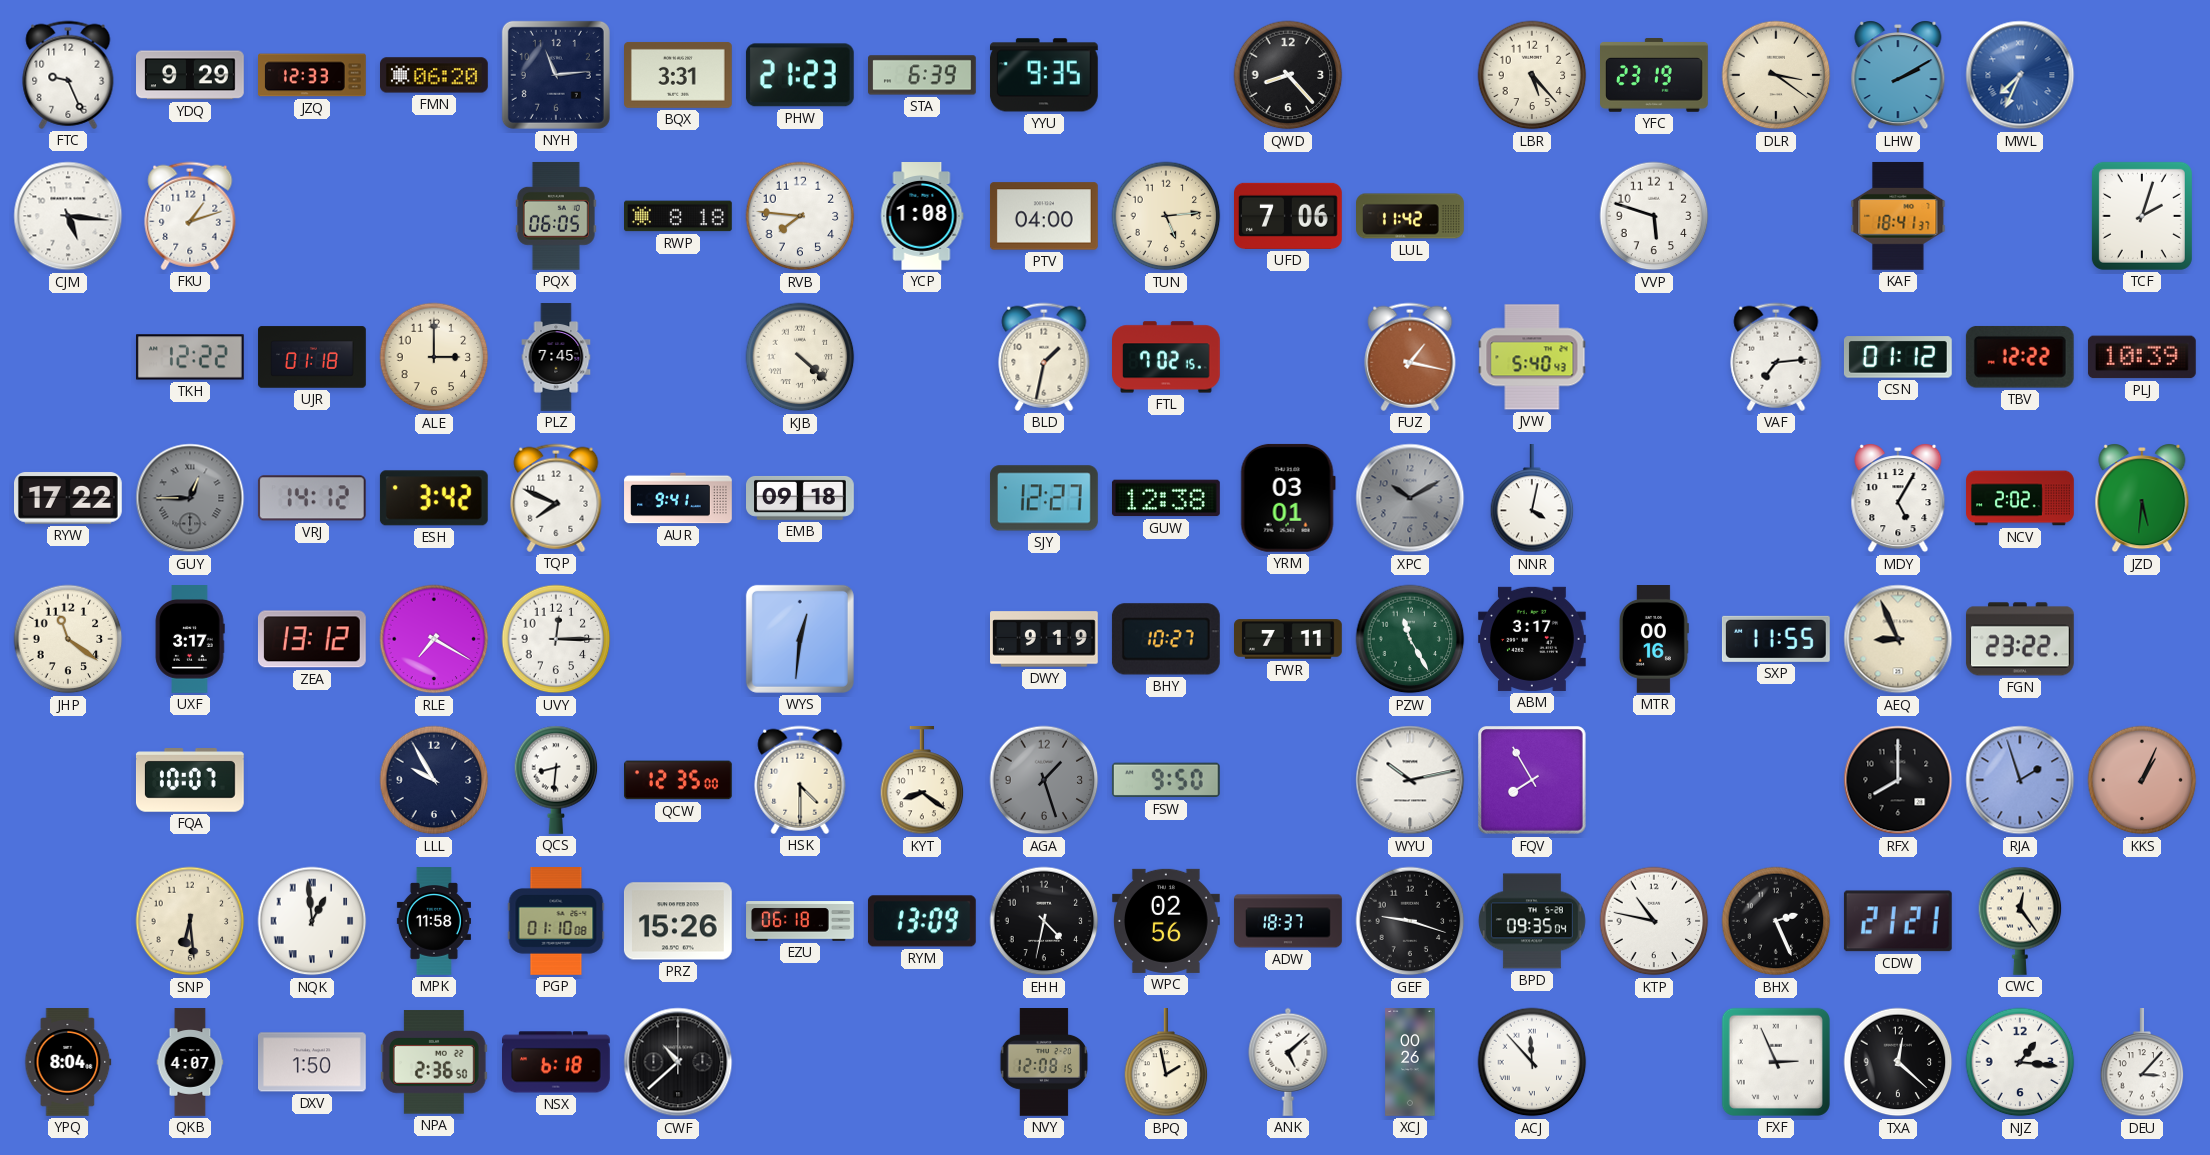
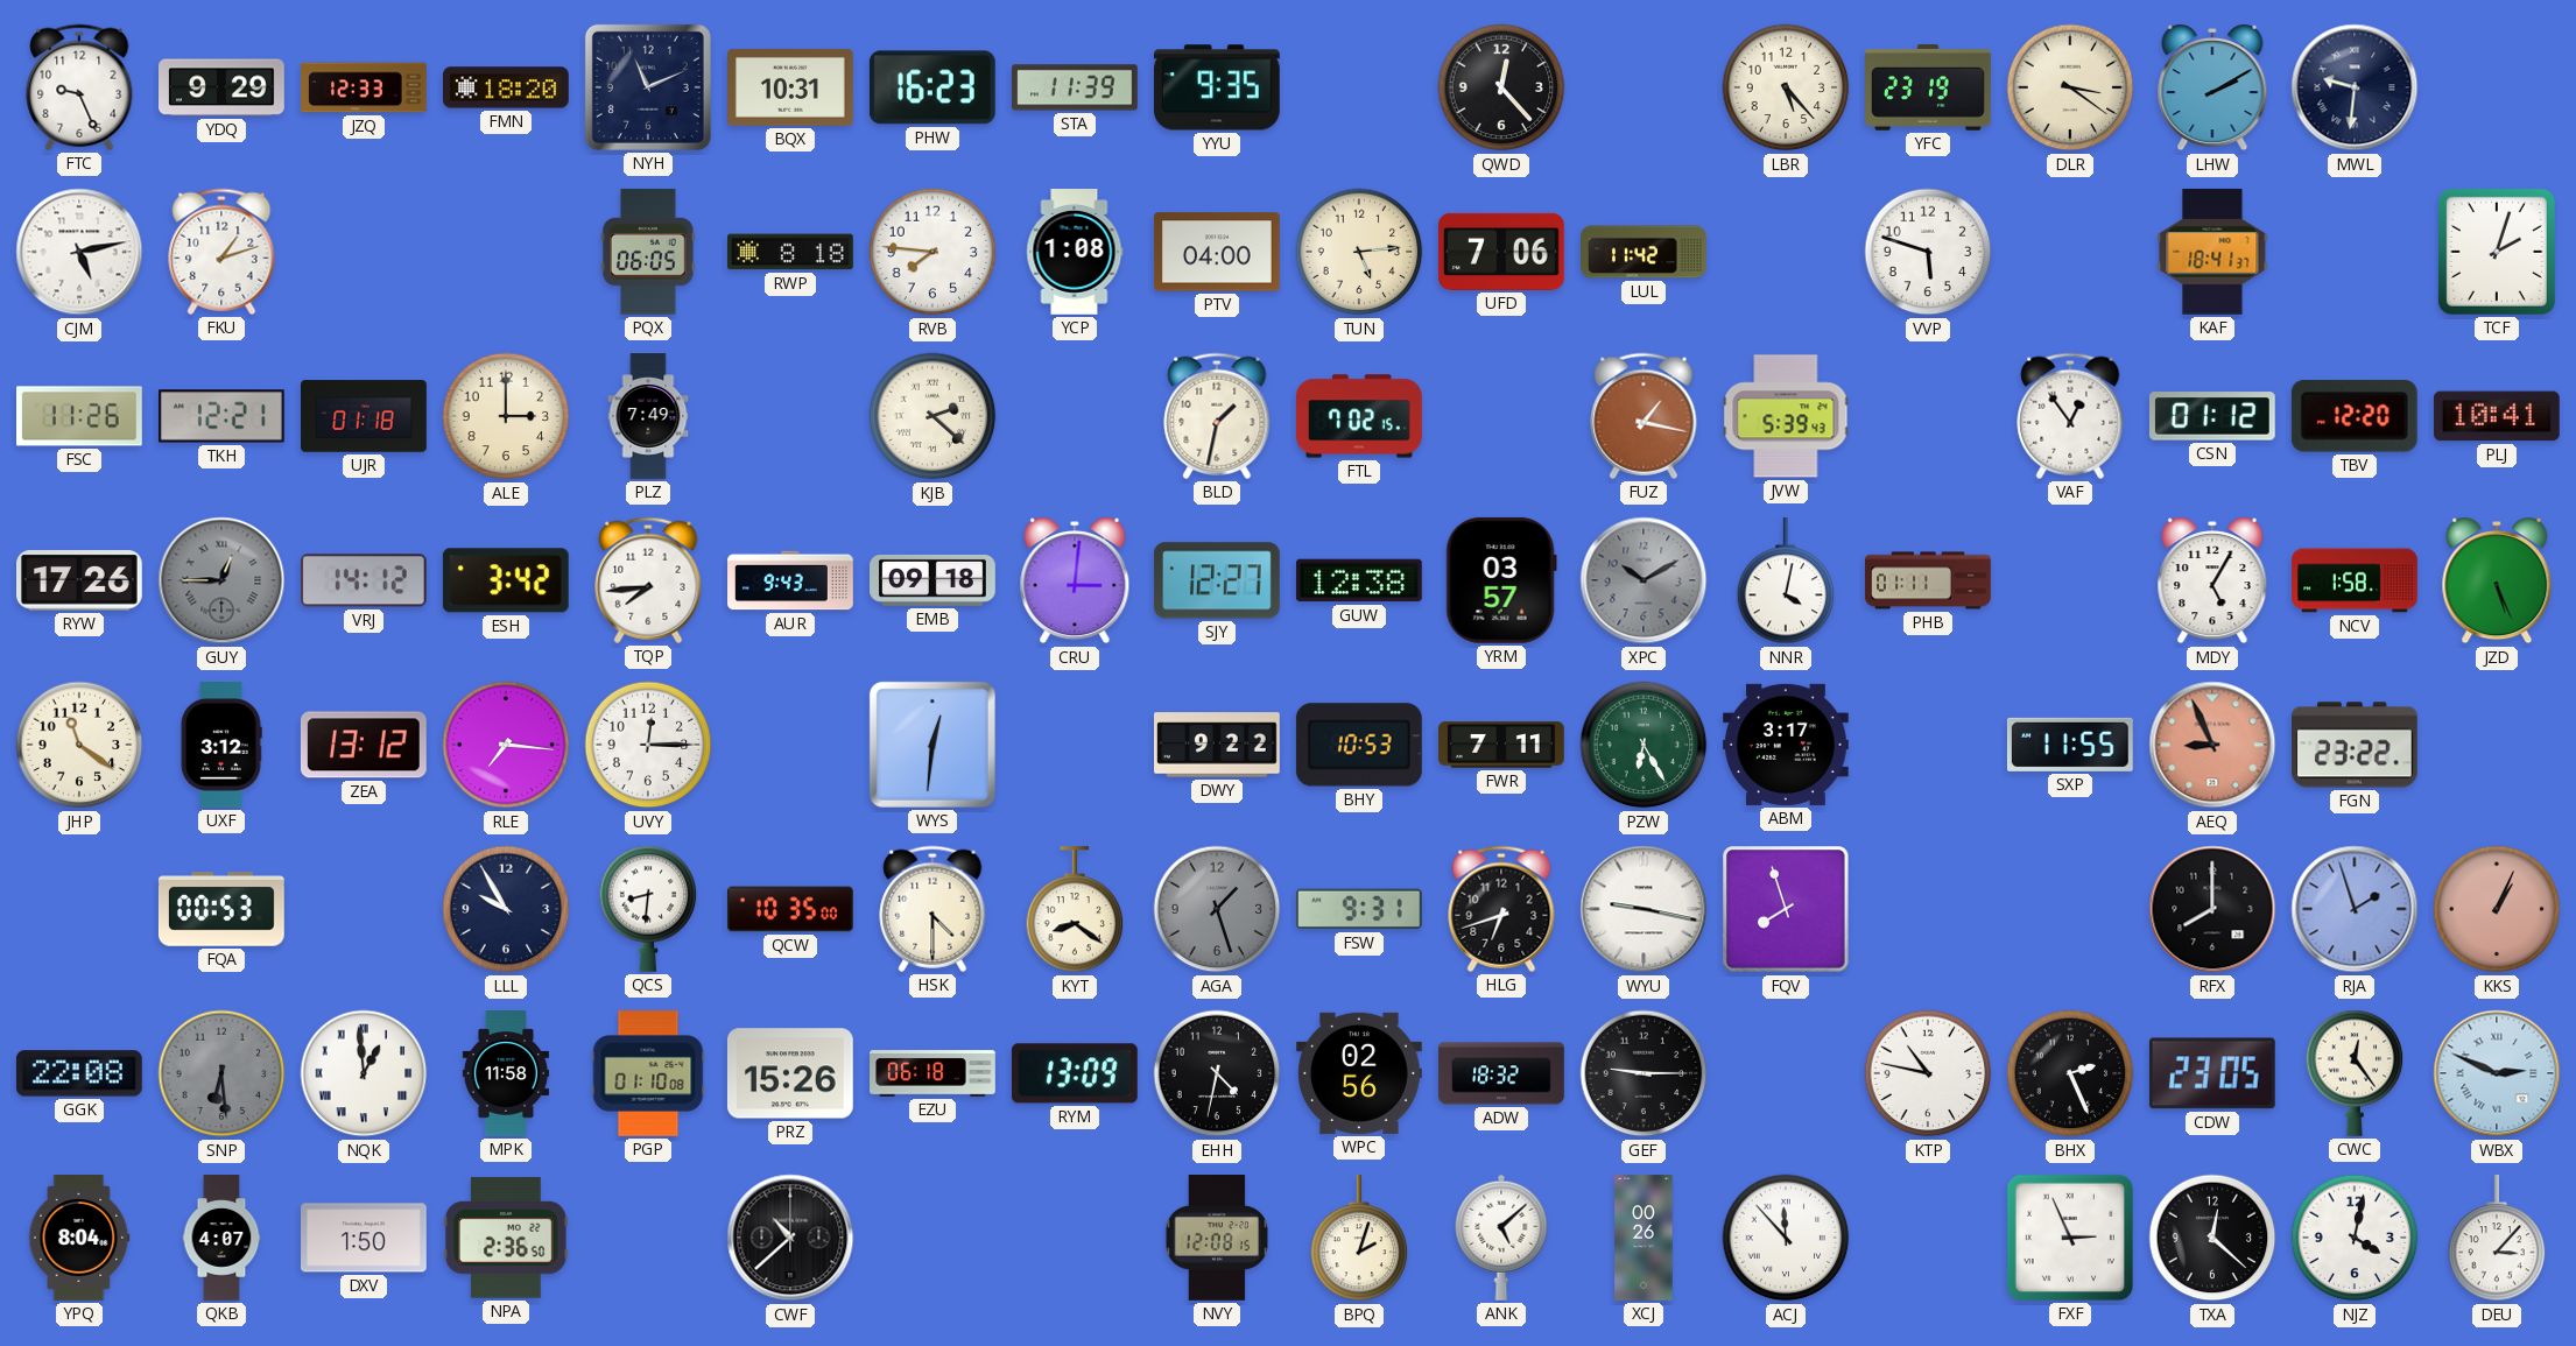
FMN: 06:20 -> 18:20
NYH: 11:14 -> 11:11
BQX: 3:31 -> 10:31
PHW: 21:23 -> 16:23
STA: 6:39 -> 11:39
QWD: 8:23 -> 12:23
MWL: 7:34 -> 9:31
MWL dial: blue -> navy
CJM: 5:16 -> 5:13
FSC: none -> 11:26
TKH: 12:22 -> 12:21
PLZ: 7:45 -> 7:49
KJB: 4:22 -> 2:22
JVW: 5:40 -> 5:39
VAF: 7:14 -> 12:54
TBV: 12:22 -> 12:20
PLJ: 10:39 -> 10:41
RYW: 17:22 -> 17:26
TQP: 7:49 -> 7:44
AUR: 9:41 -> 9:43
CRU: none -> 3:01
YRM: 03:01 -> 03:57
PHB: none -> 01:11
NCV: 2:02 -> 1:58
JZD: 5:31 -> 5:26
UXF: 3:17 -> 3:12
RLE: 7:20 -> 7:16
DWY: 9:19 -> 9:22
BHY: 10:27 -> 10:53
PZW: 11:25 -> 6:25
MTR: 00:16 -> none
AEQ dial: cream -> salmon
FQA: 10:07 -> 00:53
QCW: 12:35 -> 10:35
FSW: 9:50 -> 9:31
HLG: none -> 6:42
WYU: 10:13 -> 9:17
FQV: 7:55 -> 7:57
GGK: none -> 22:08
SNP dial: cream -> grey
ADW: 18:37 -> 18:32
GEF: 9:18 -> 9:15
BPD: 09:35 -> none
CDW: 21:21 -> 23:05
WBX: none -> 2:49
NSX: 6:18 -> none
BPQ: 1:58 -> 2:03
NJZ: 1:16 -> 4:02
